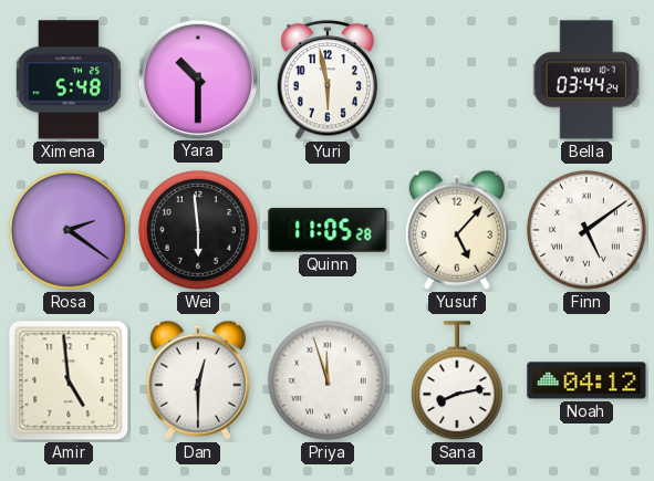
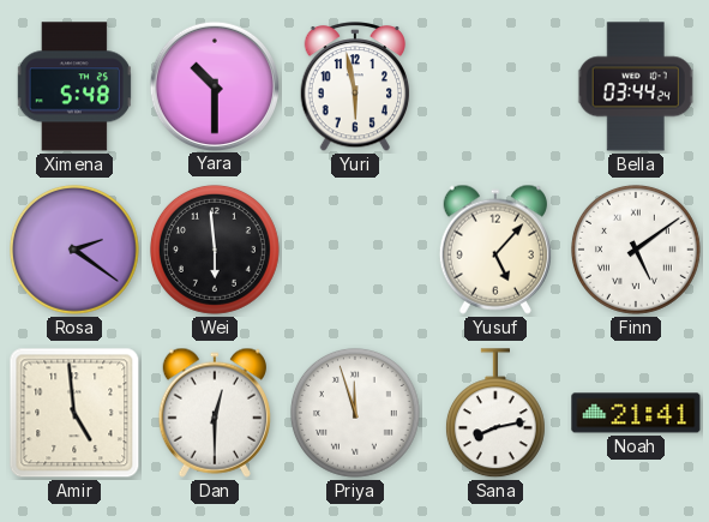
Quinn: 11:05 -> none
Noah: 04:12 -> 21:41
